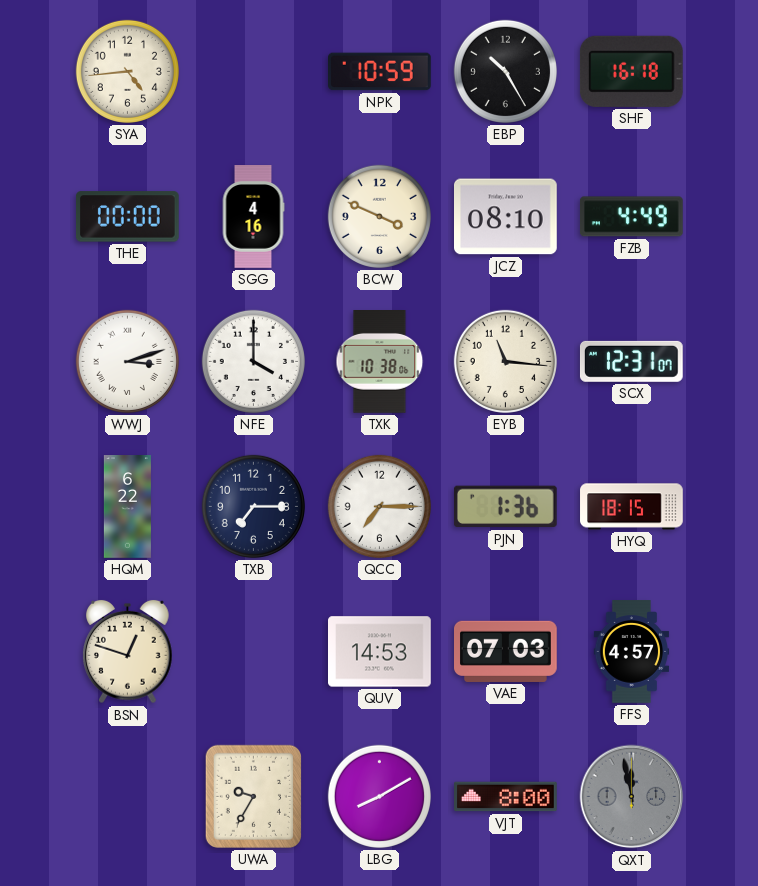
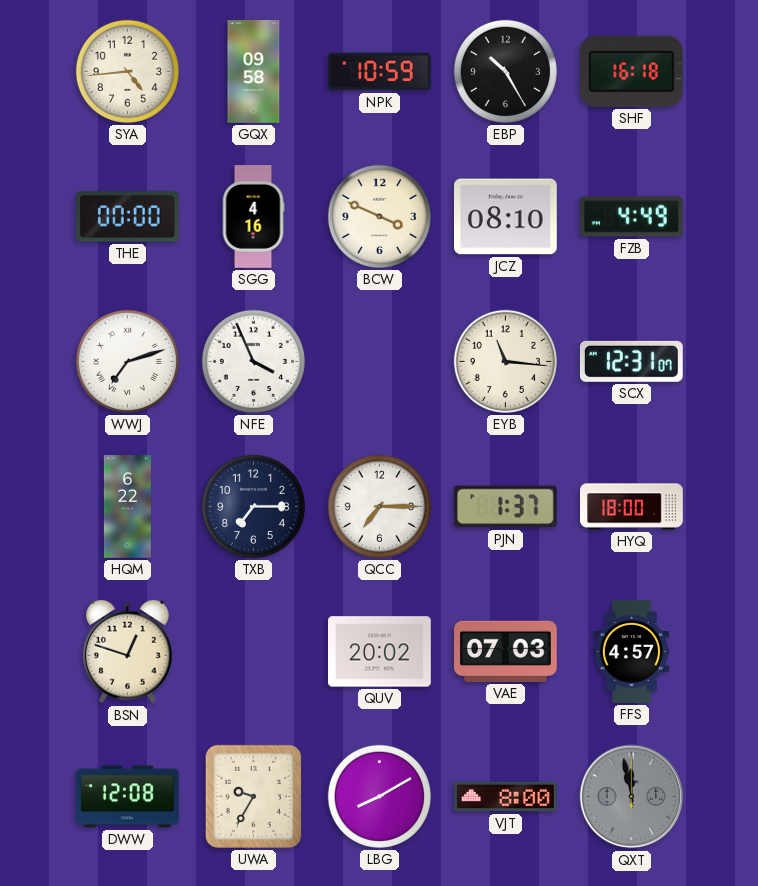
GQX: none -> 09:58
WWJ: 3:12 -> 7:12
NFE: 4:00 -> 3:56
TXK: 10:38 -> none
PJN: 1:36 -> 1:37
HYQ: 18:15 -> 18:00
QUV: 14:53 -> 20:02
DWW: none -> 12:08
